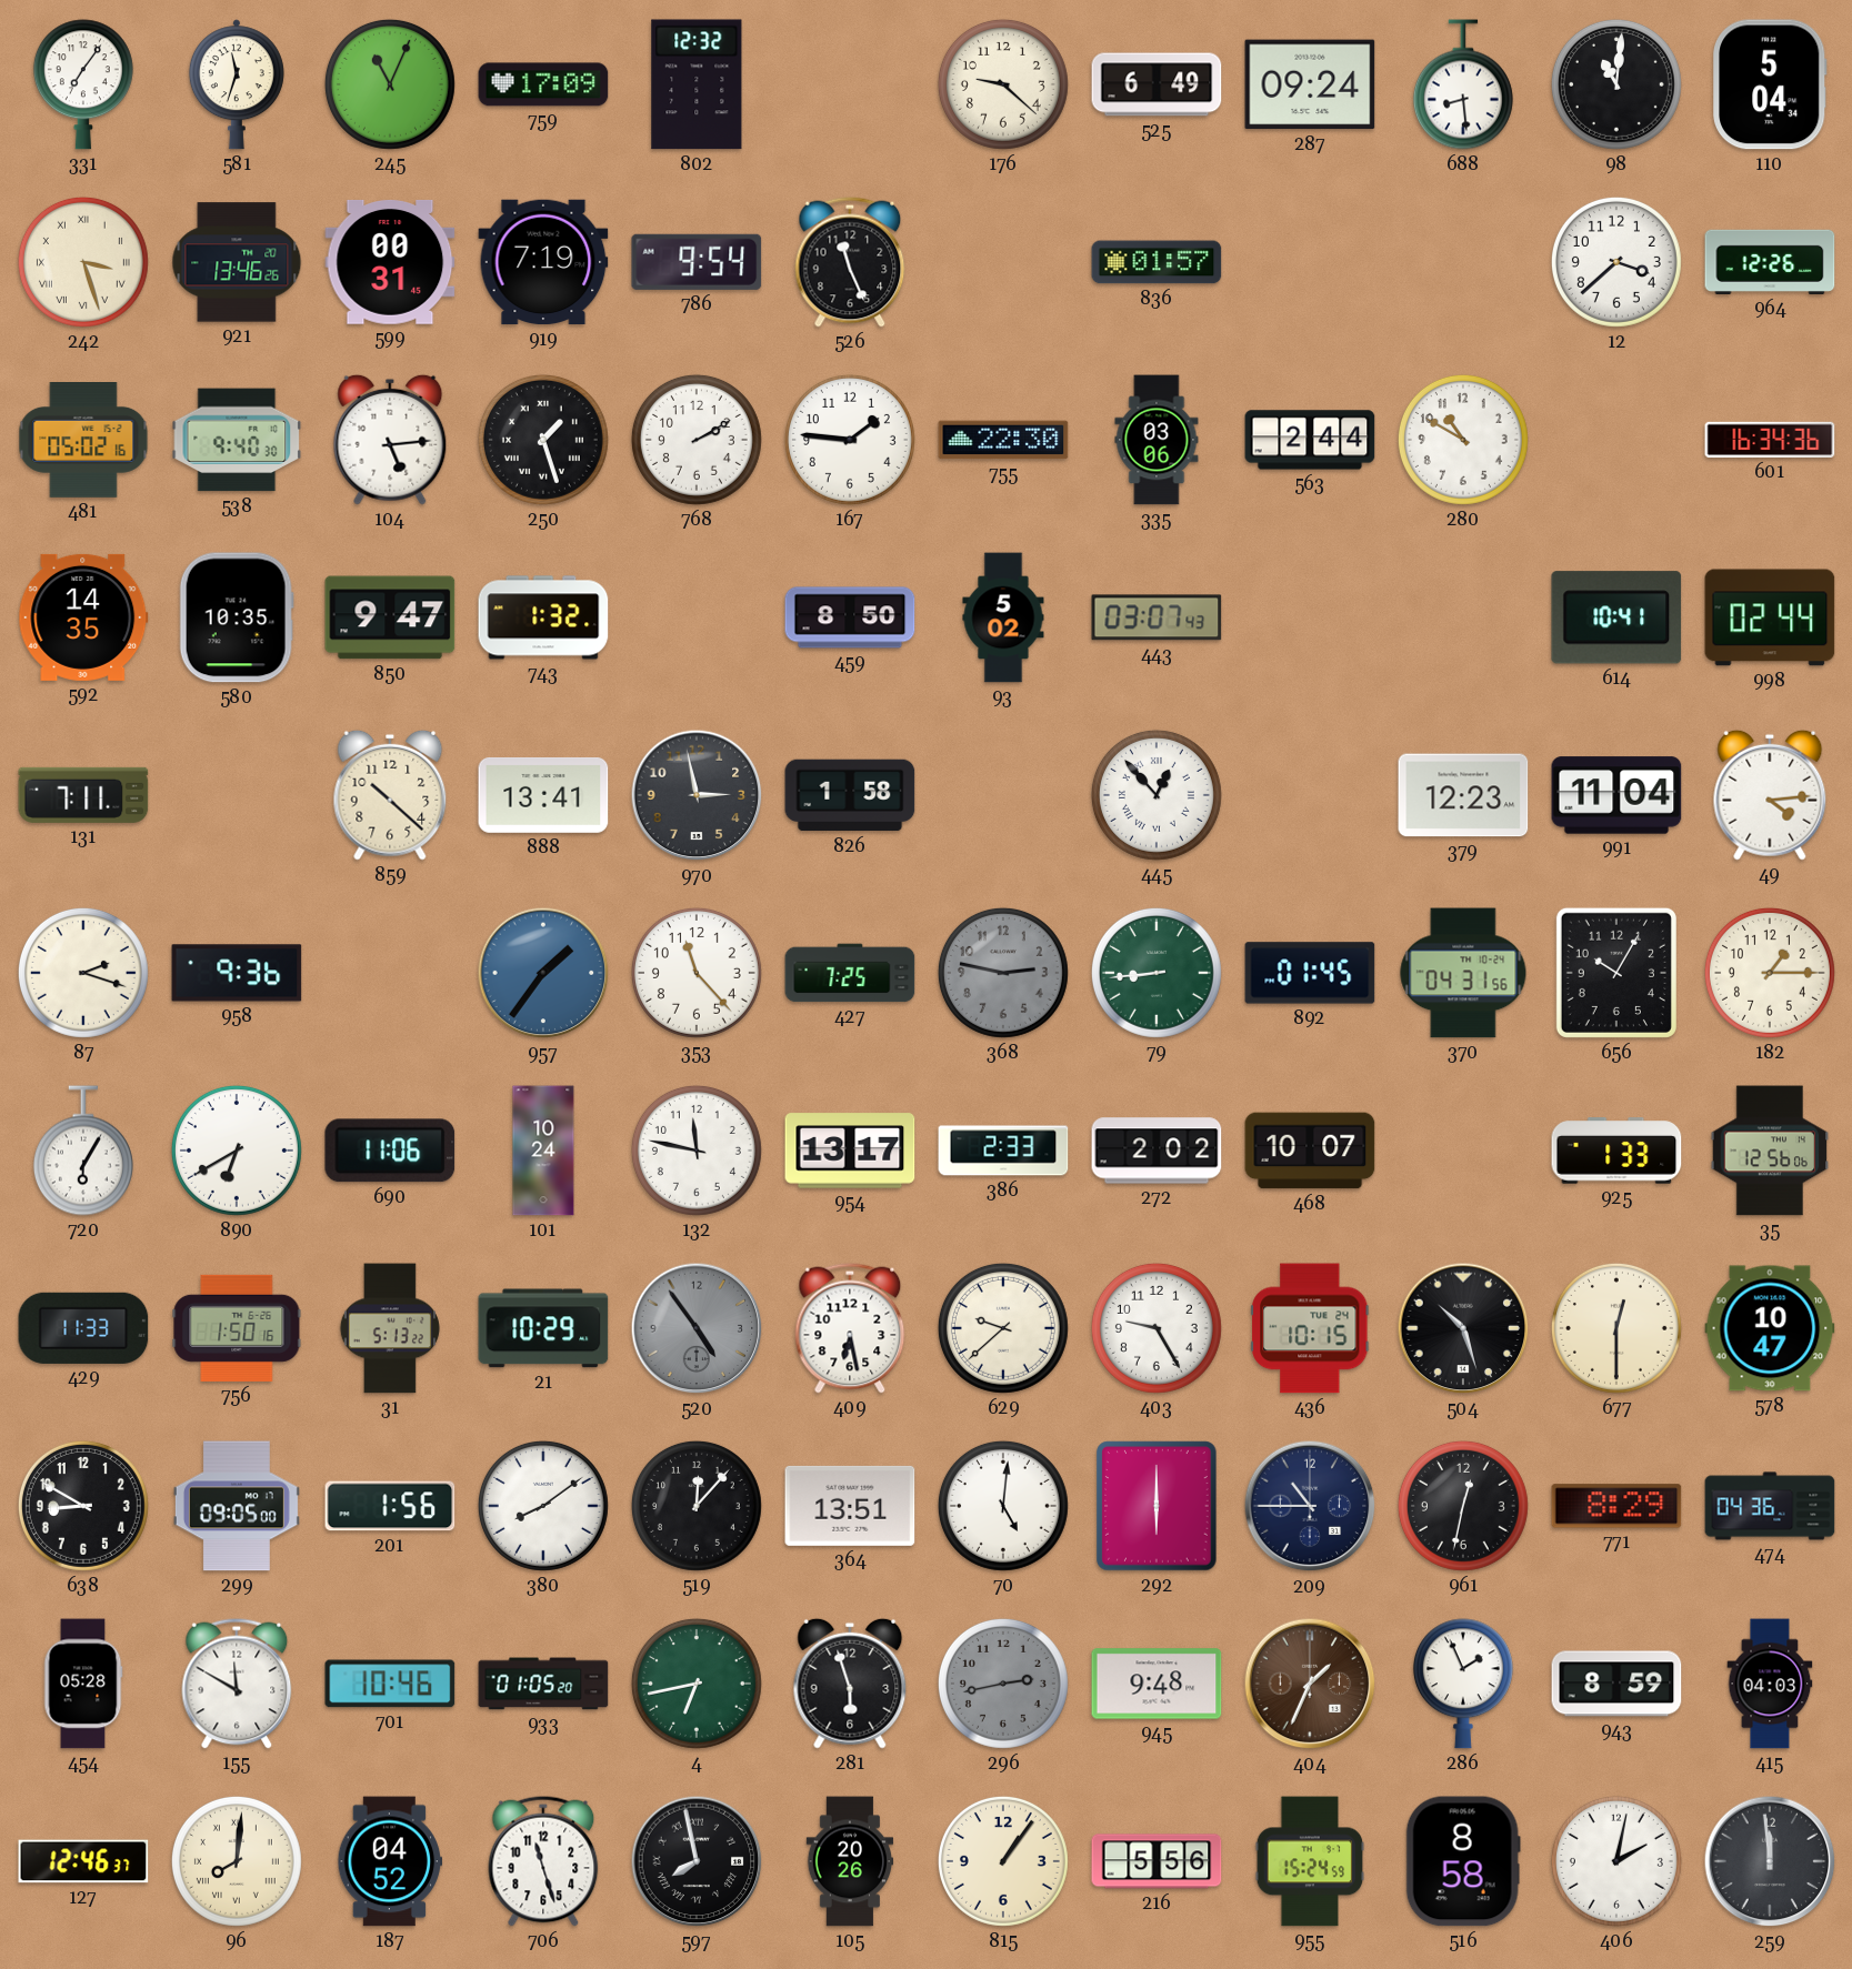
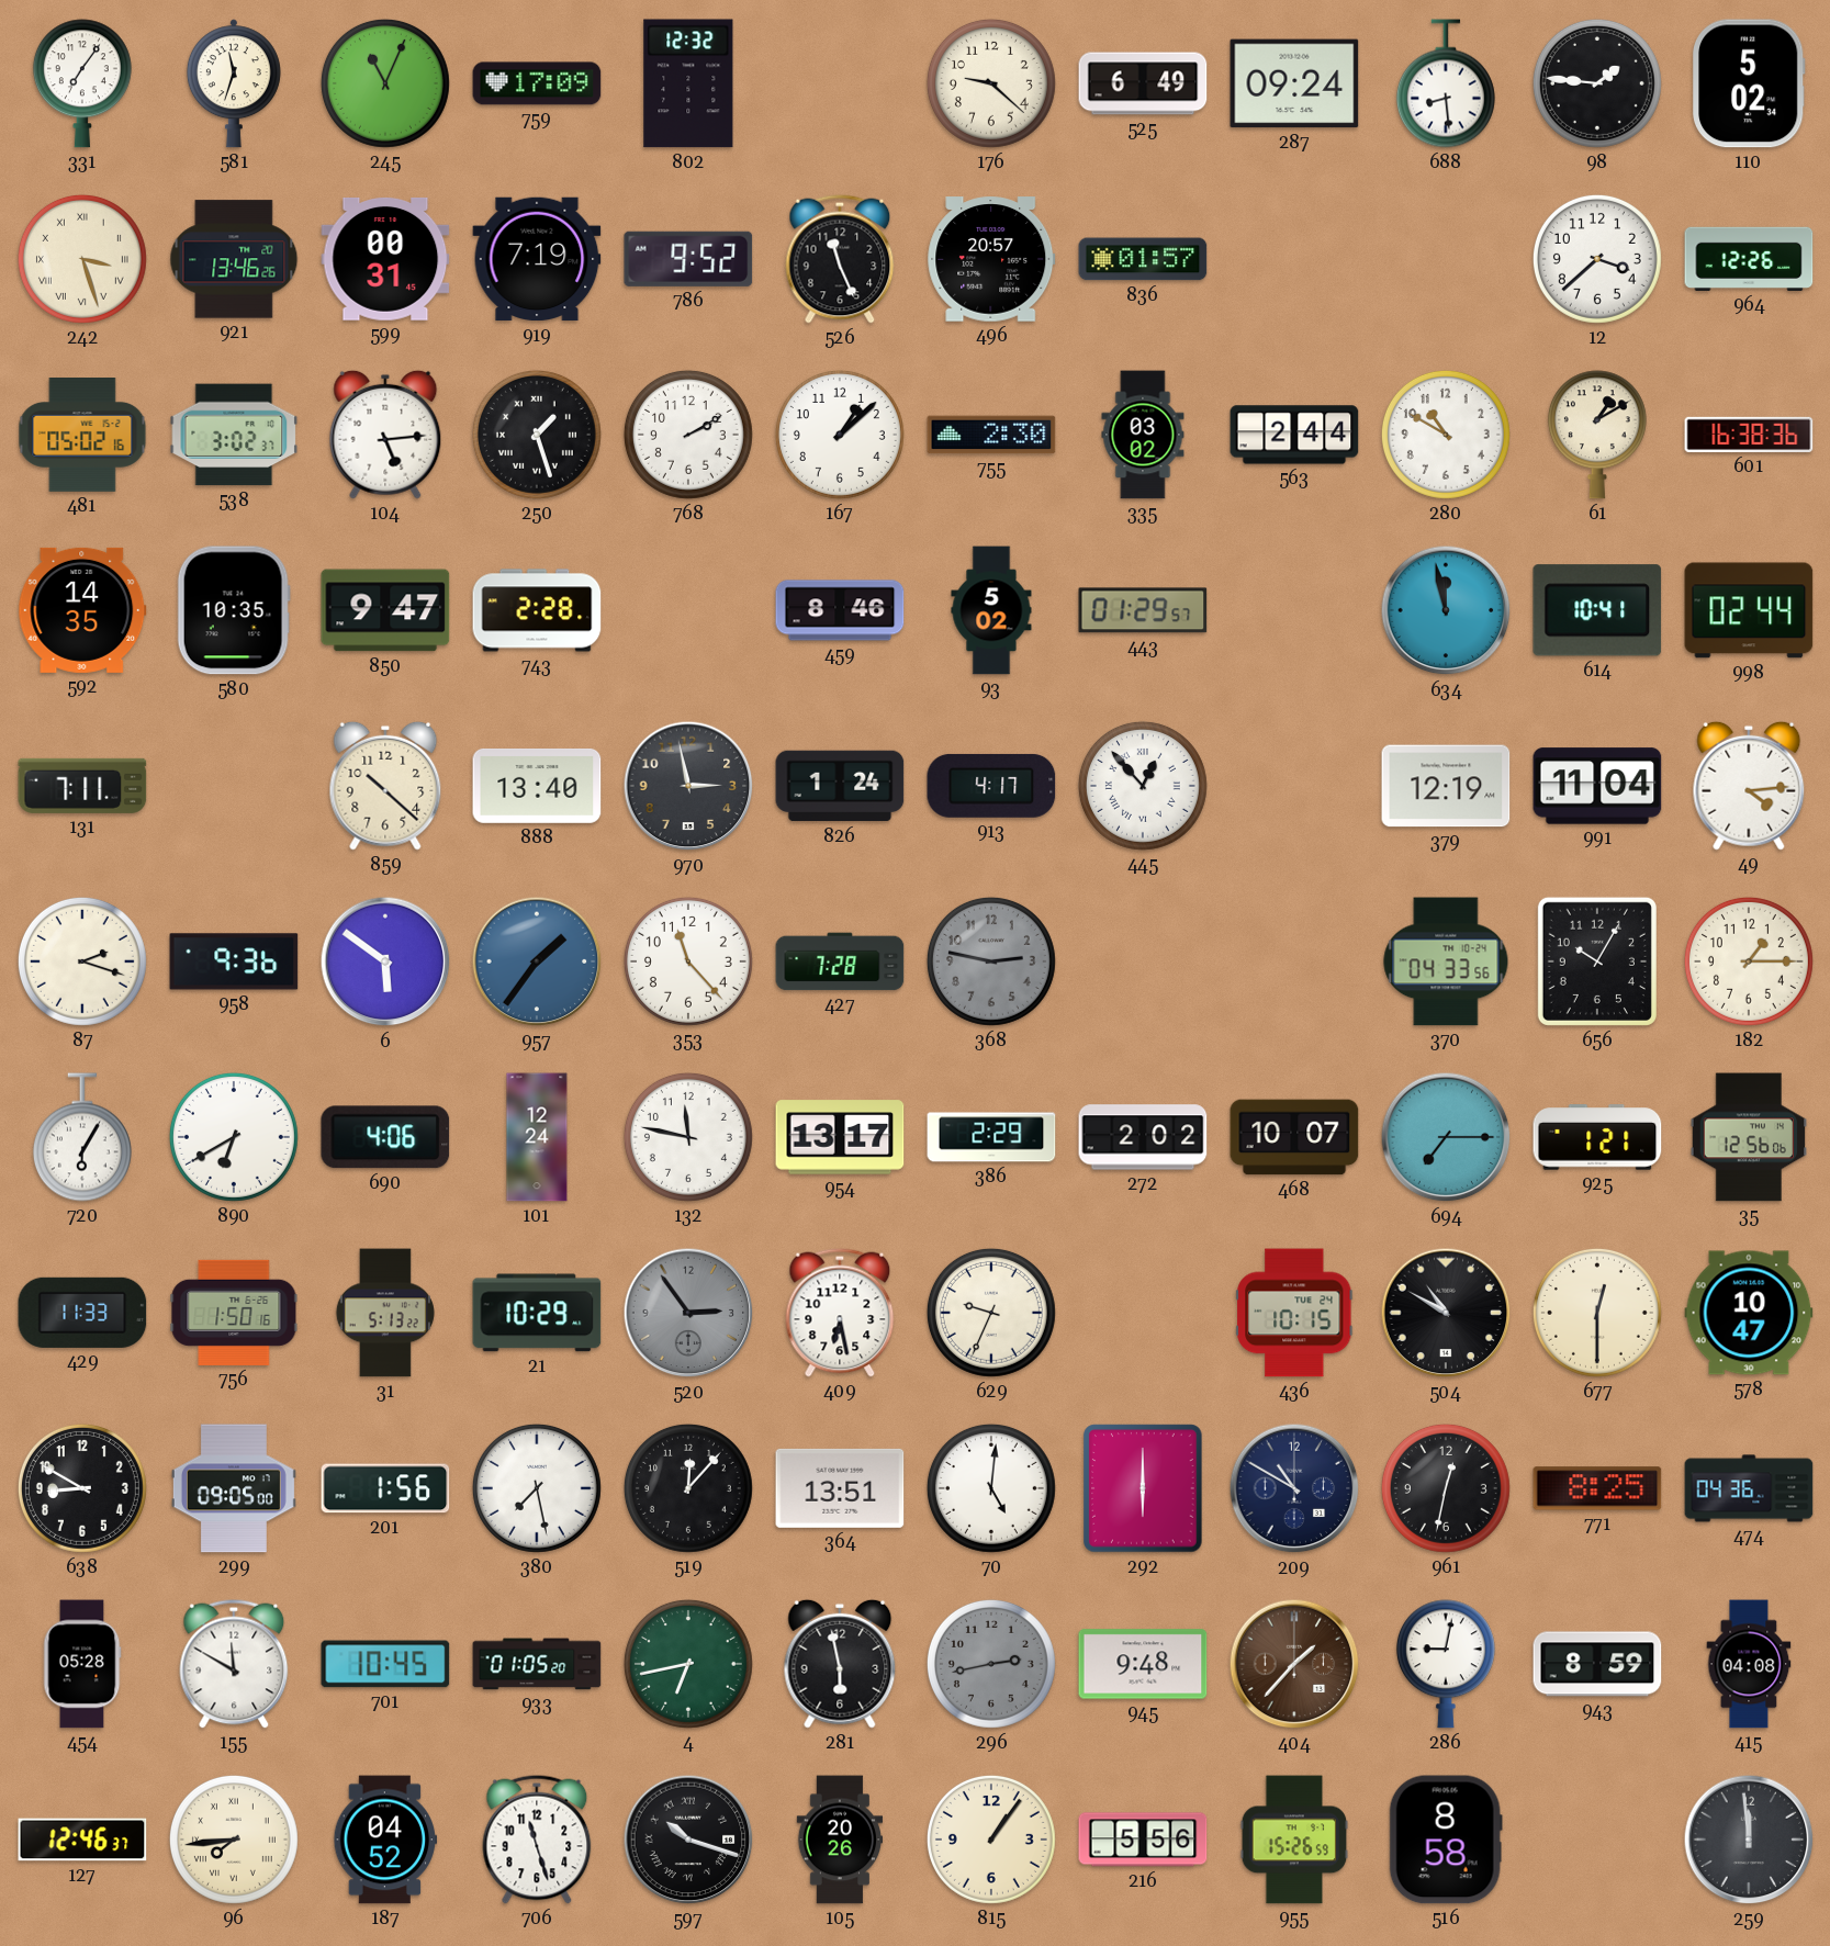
98: 11:01 -> 1:46
110: 5:04 -> 5:02
786: 9:54 -> 9:52
496: none -> 20:57
538: 9:40 -> 3:02
167: 1:46 -> 1:08
755: 22:30 -> 2:30
335: 03:06 -> 03:02
61: none -> 1:10
601: 16:34 -> 16:38
743: 1:32 -> 2:28
459: 8:50 -> 8:46
443: 03:07 -> 01:29
634: none -> 11:58
888: 13:41 -> 13:40
826: 1:58 -> 1:24
913: none -> 4:17
379: 12:23 -> 12:19
6: none -> 5:51
427: 7:25 -> 7:28
79: 8:44 -> none
892: 01:45 -> none
370: 04:31 -> 04:33
690: 11:06 -> 4:06
101: 10:24 -> 12:24
386: 2:33 -> 2:29
694: none -> 7:15
925: 1:33 -> 1:21
520: 4:54 -> 2:54
629: 9:38 -> 9:34
403: 9:25 -> none
504: 10:27 -> 10:50
380: 8:09 -> 7:28
209: 10:45 -> 10:50
771: 8:29 -> 8:25
701: 10:46 -> 10:45
281: 5:57 -> 5:58
404: 1:34 -> 1:37
286: 1:56 -> 9:02
415: 04:03 -> 04:08
96: 8:01 -> 7:44
597: 7:58 -> 10:18
955: 15:24 -> 15:26
406: 2:02 -> none
